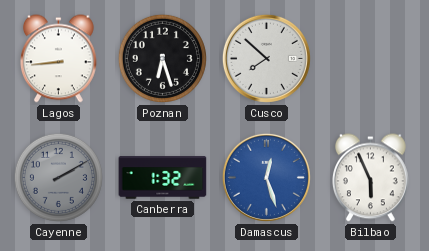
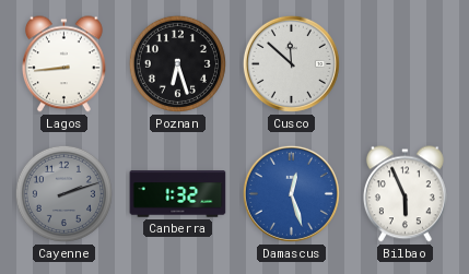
Cusco: 7:52 -> 11:52
Cayenne: 2:10 -> 2:12
